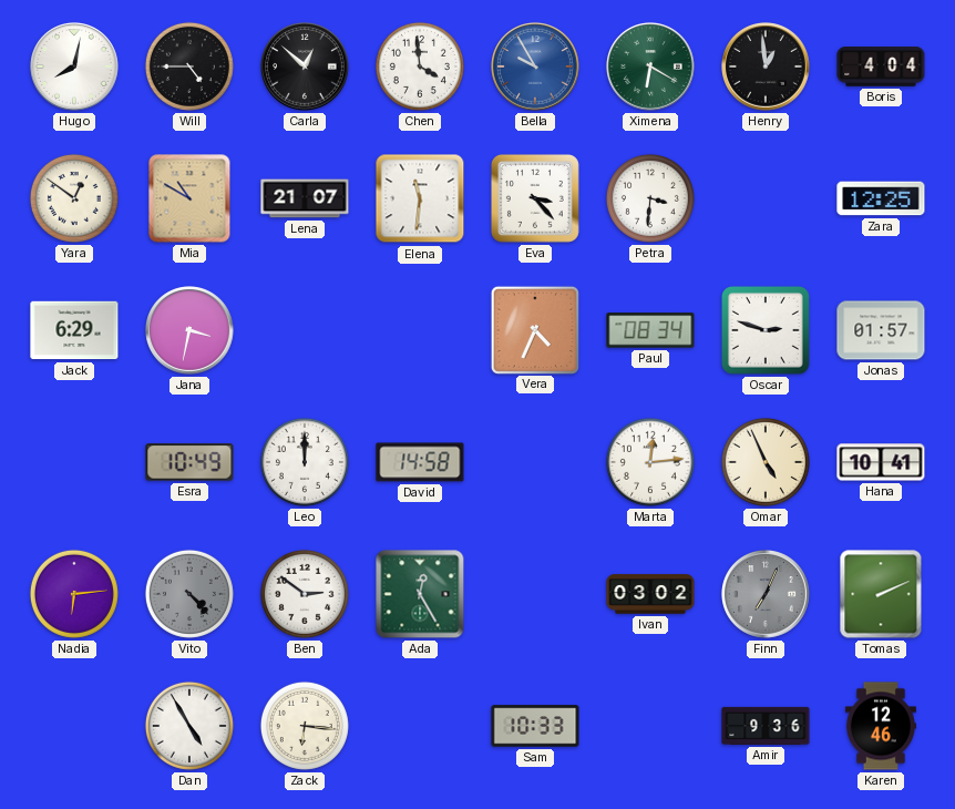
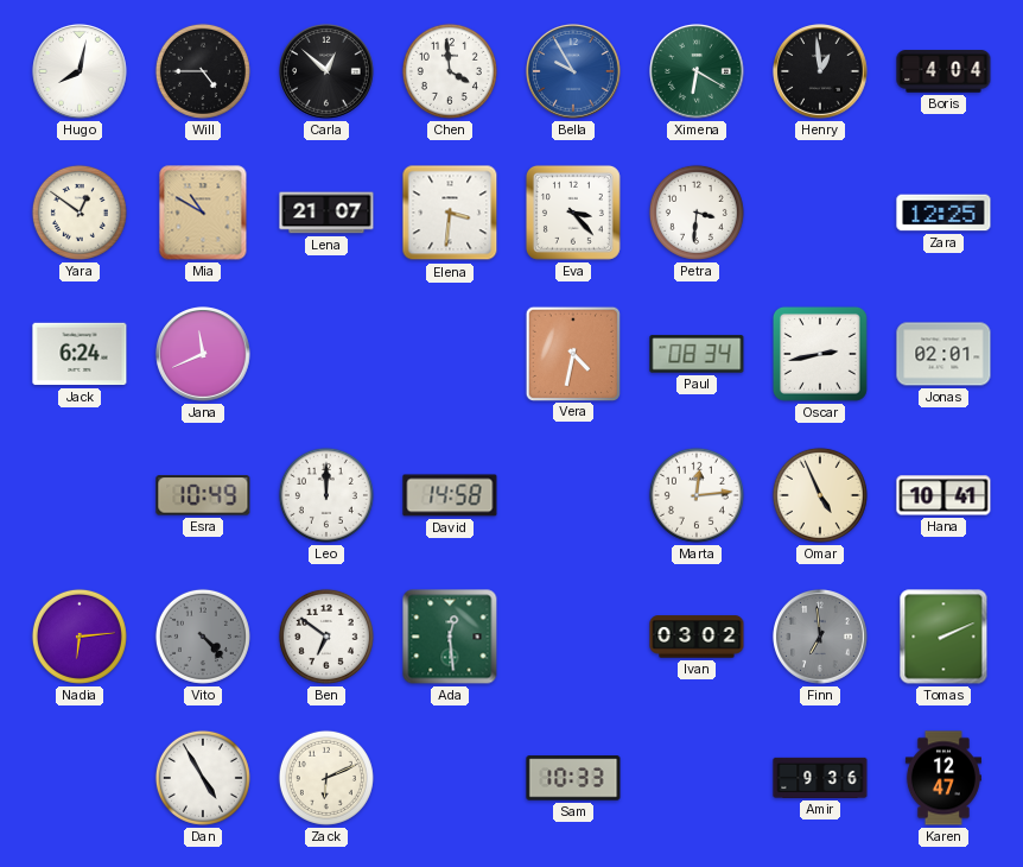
Elena: 11:31 -> 3:31
Jack: 6:29 -> 6:24
Jana: 3:32 -> 11:41
Vera: 4:34 -> 4:32
Oscar: 2:48 -> 2:43
Jonas: 01:57 -> 02:01
Ben: 2:51 -> 6:51
Ada: 12:25 -> 12:29
Finn: 7:04 -> 6:59
Zack: 6:16 -> 6:11
Karen: 12:46 -> 12:47
